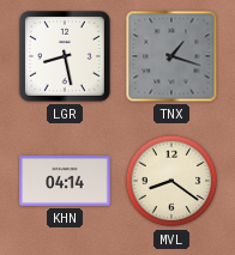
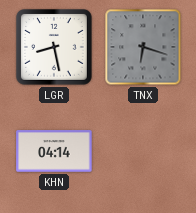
TNX: 1:18 -> 6:18
MVL: 8:21 -> none
